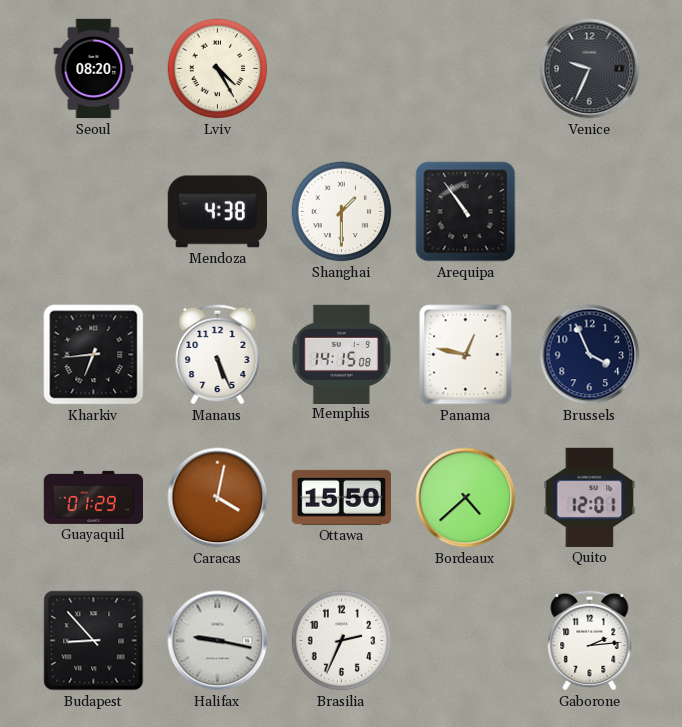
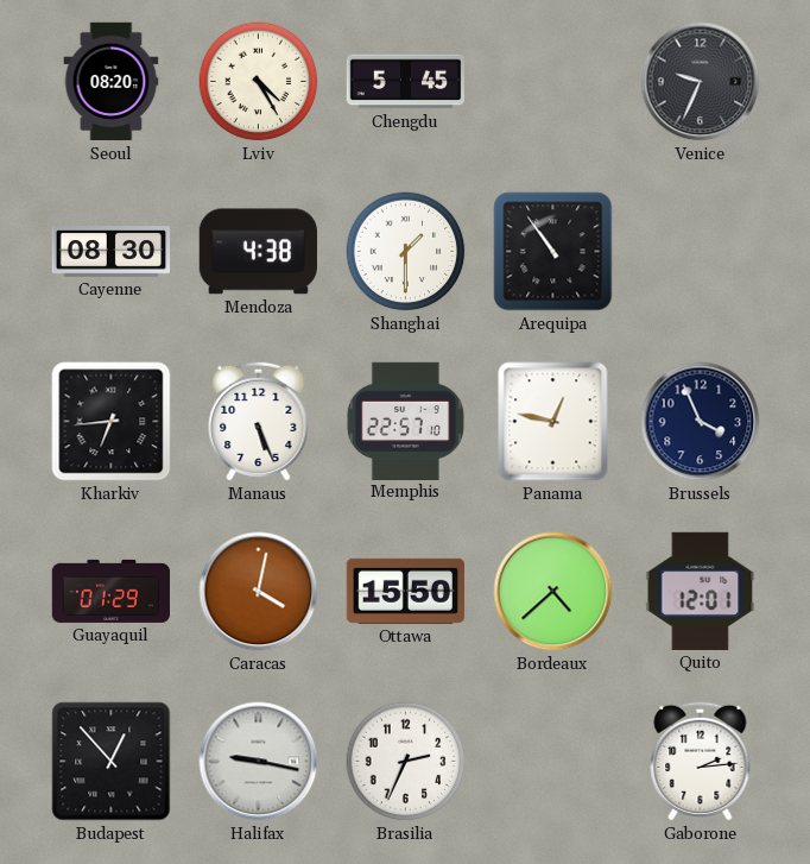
Chengdu: none -> 5:45
Cayenne: none -> 08:30
Memphis: 14:15 -> 22:57
Budapest: 8:53 -> 12:53
